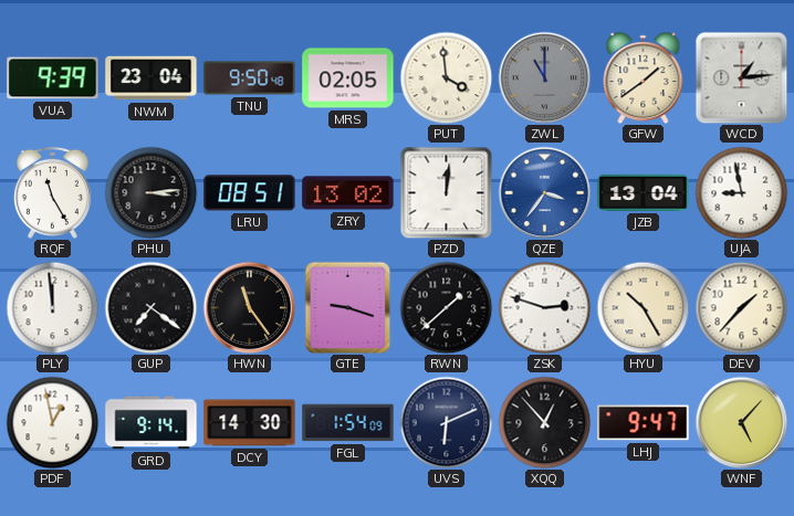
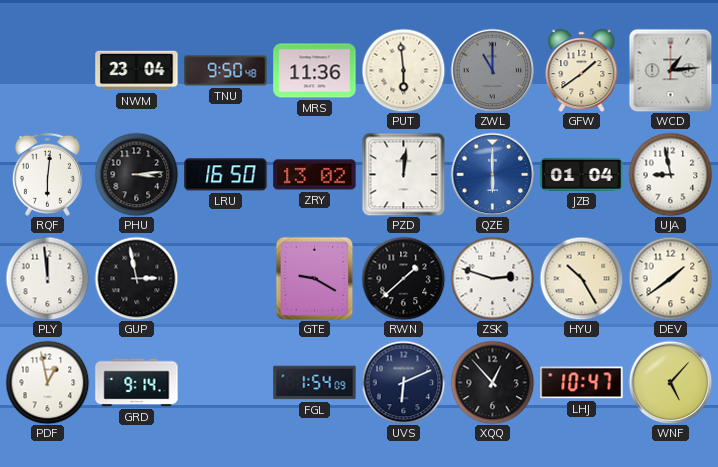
VUA: 9:39 -> none
MRS: 02:05 -> 11:36
PUT: 3:59 -> 5:59
RQF: 11:25 -> 6:01
LRU: 08:51 -> 16:50
QZE: 3:36 -> 6:00
JZB: 13:04 -> 01:04
GUP: 7:21 -> 2:58
HWN: 11:24 -> none
GTE: 9:18 -> 9:20
DEV: 1:37 -> 1:39
DCY: 14:30 -> none
LHJ: 9:47 -> 10:47
